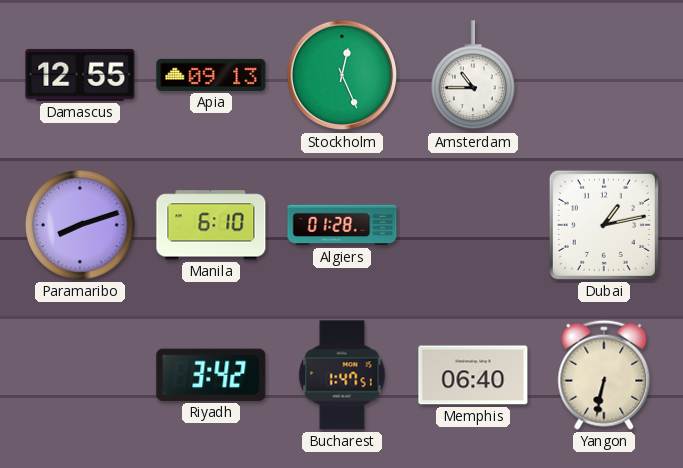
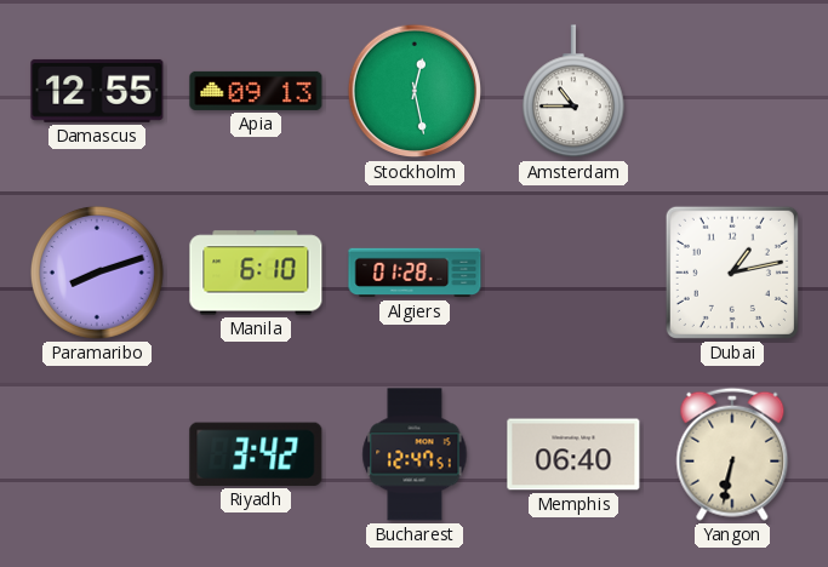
Stockholm: 12:26 -> 12:28
Bucharest: 1:47 -> 12:47
